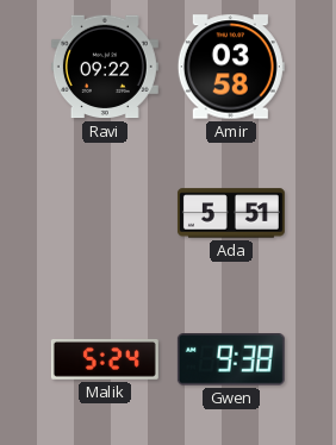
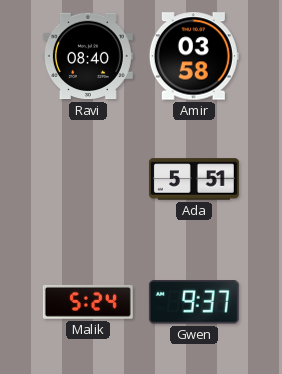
Ravi: 09:22 -> 08:40
Gwen: 9:38 -> 9:37
